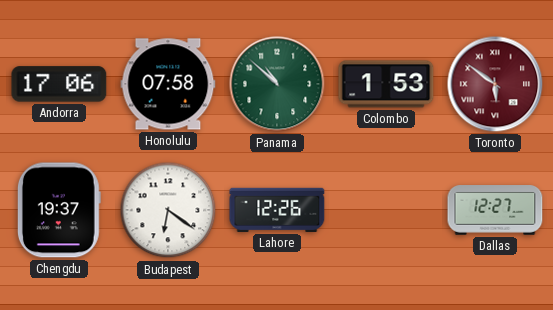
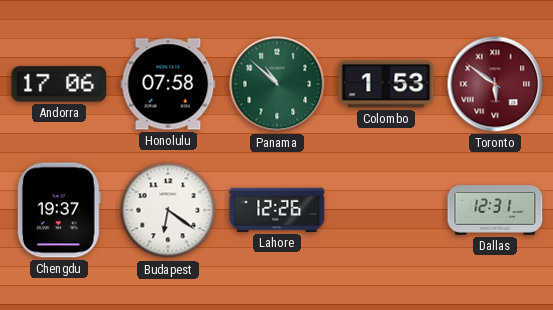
Dallas: 12:27 -> 12:31
